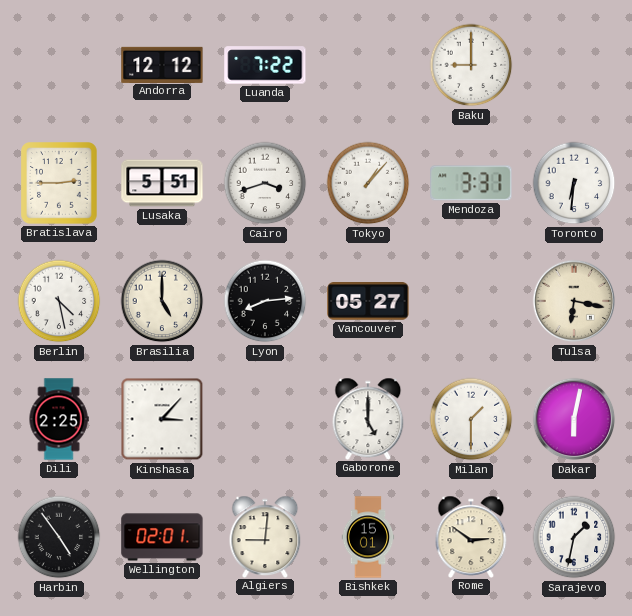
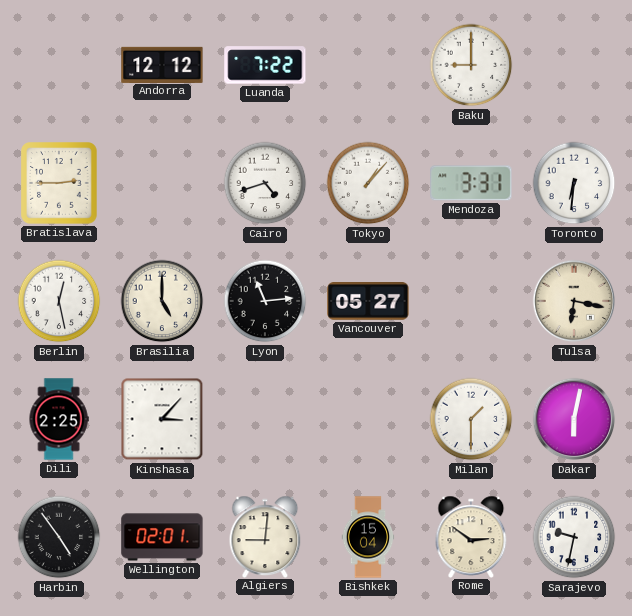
Lusaka: 5:51 -> none
Cairo: 3:42 -> 4:42
Berlin: 4:28 -> 12:28
Lyon: 8:14 -> 11:14
Gaborone: 5:00 -> none
Bishkek: 15:01 -> 15:04
Sarajevo: 1:32 -> 9:32
